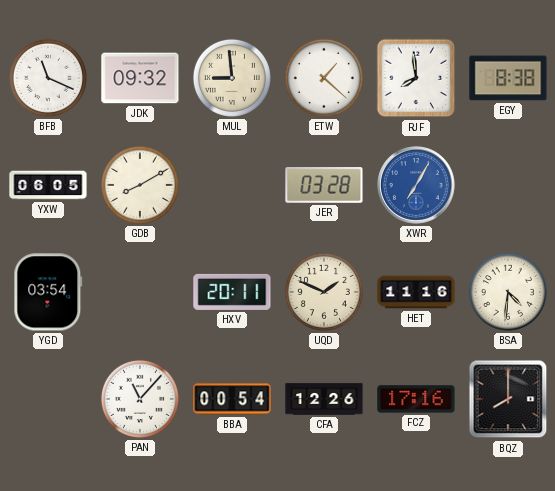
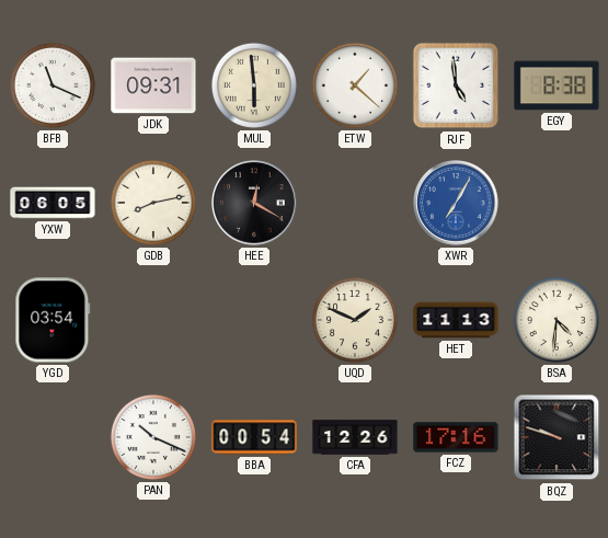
JDK: 09:32 -> 09:31
MUL: 8:59 -> 5:59
RJF: 7:59 -> 4:59
GDB: 8:10 -> 8:13
HEE: none -> 12:20
JER: 03:28 -> none
HXV: 20:11 -> none
HET: 11:16 -> 11:13
PAN: 11:07 -> 10:19
BQZ: 8:00 -> 9:48
